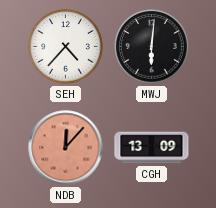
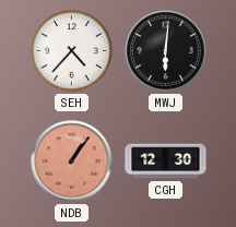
NDB: 12:07 -> 1:06
CGH: 13:09 -> 12:30
